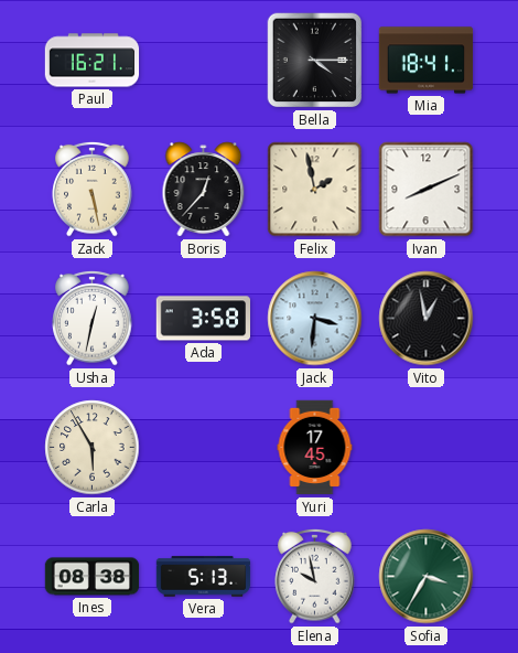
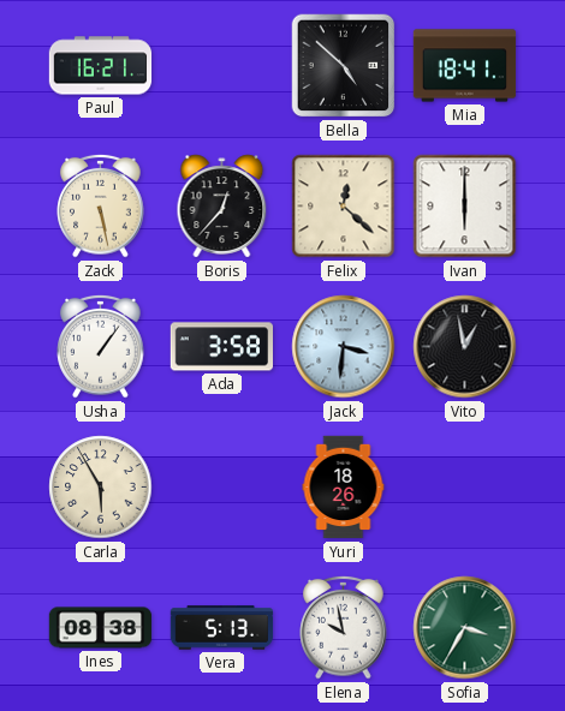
Bella: 4:15 -> 4:52
Felix: 1:58 -> 12:22
Ivan: 8:11 -> 6:00
Usha: 12:32 -> 1:06
Yuri: 17:45 -> 18:26
